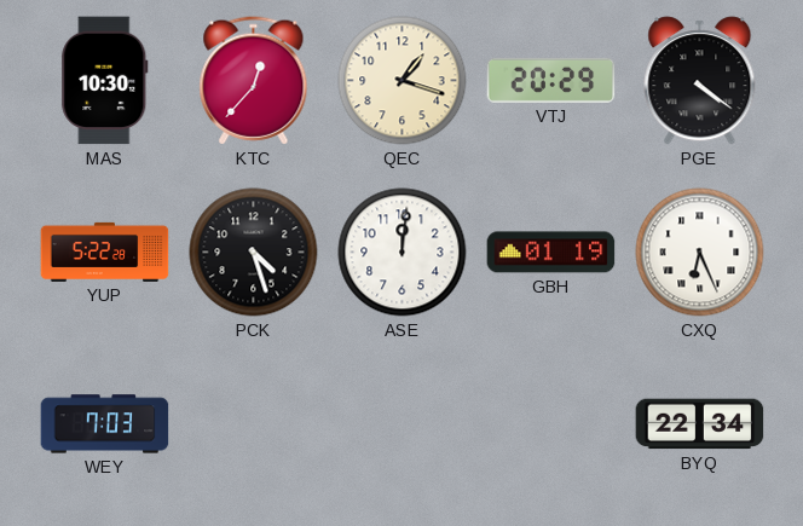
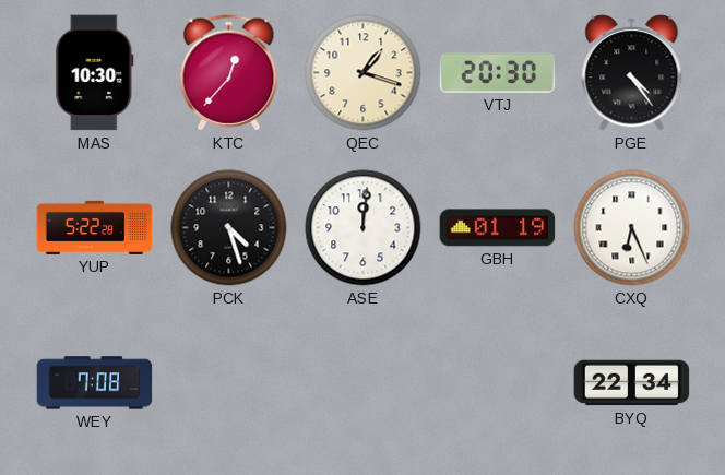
VTJ: 20:29 -> 20:30
PGE: 4:21 -> 4:24
WEY: 7:03 -> 7:08
